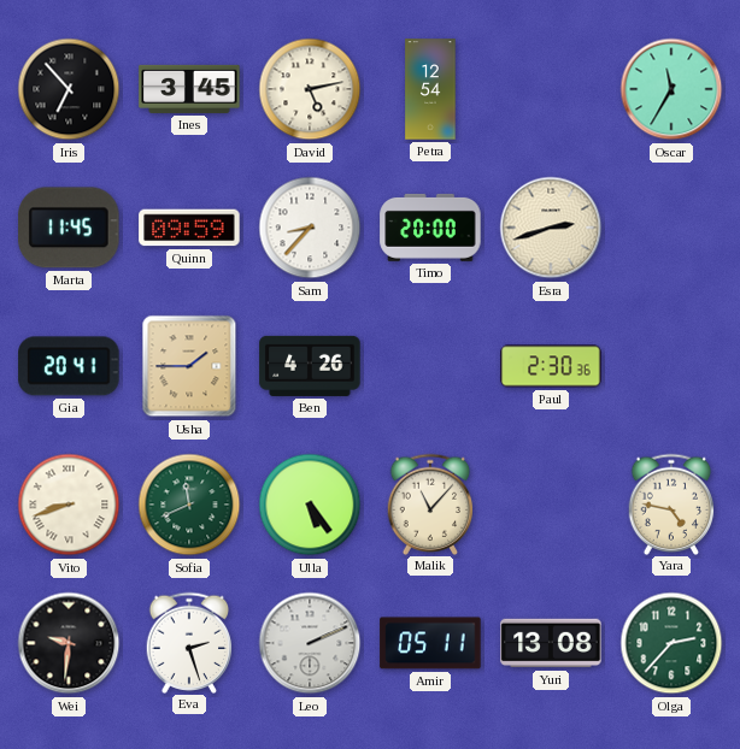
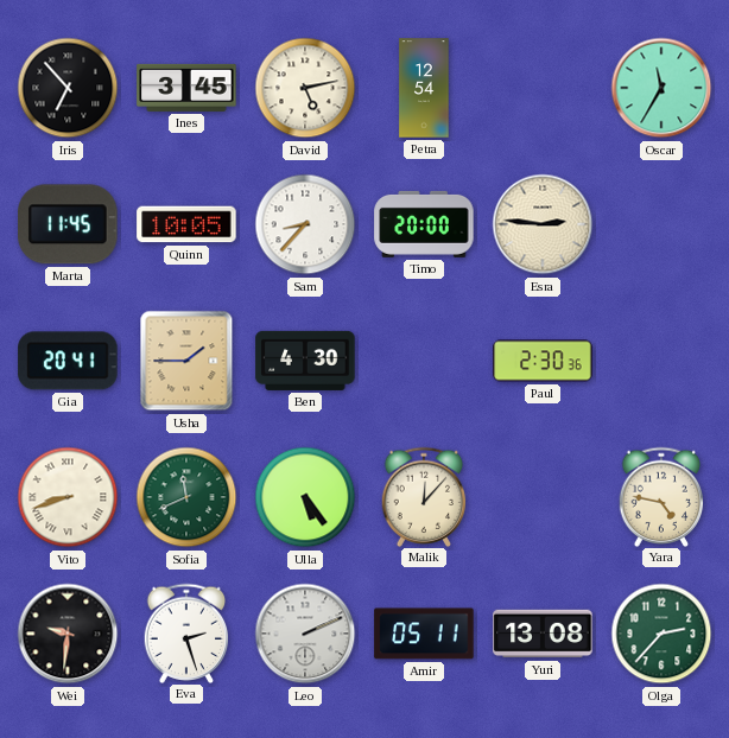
Quinn: 09:59 -> 10:05
Esra: 2:42 -> 2:46
Ben: 4:26 -> 4:30
Malik: 11:07 -> 12:07
